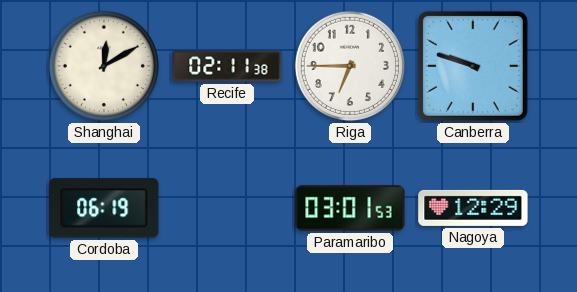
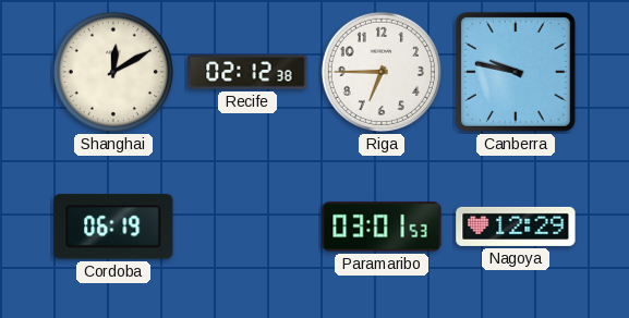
Recife: 02:11 -> 02:12
Canberra: 9:48 -> 9:47
